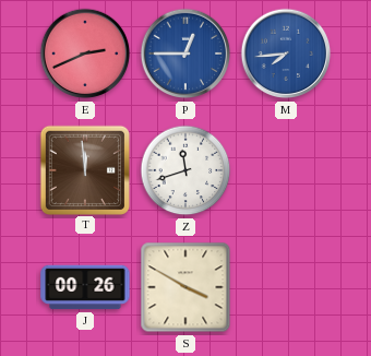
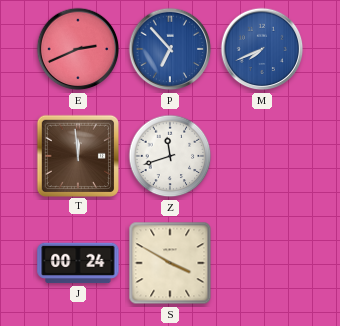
P: 12:45 -> 6:53
M: 7:44 -> 7:41
J: 00:26 -> 00:24
